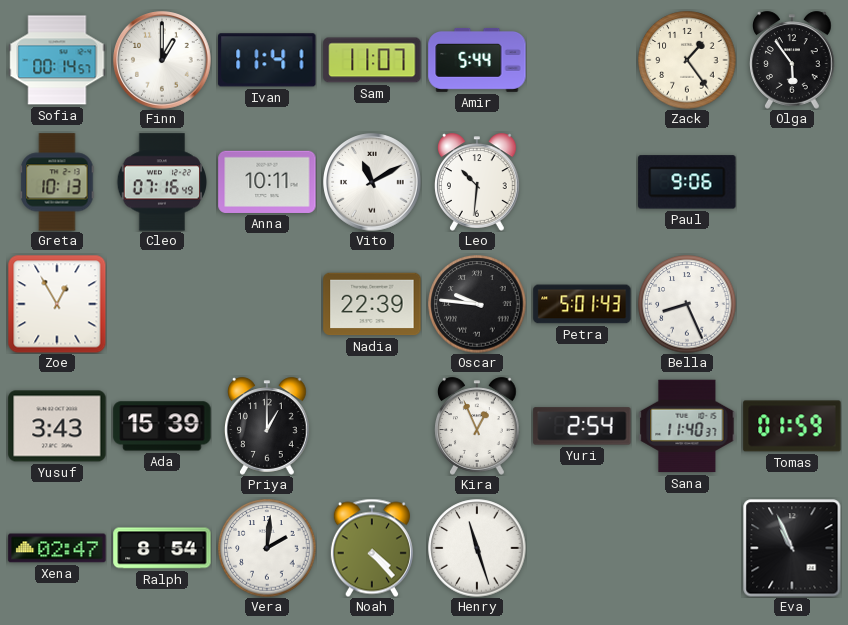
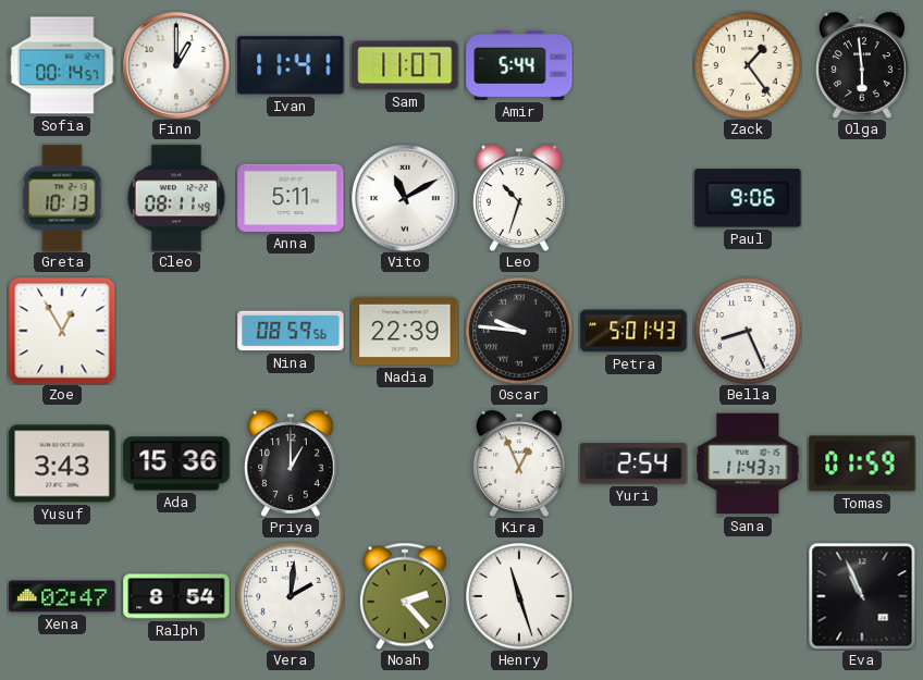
Olga: 5:54 -> 5:59
Cleo: 07:16 -> 08:11
Anna: 10:11 -> 5:11
Leo: 10:31 -> 10:33
Nina: none -> 08:59
Ada: 15:39 -> 15:36
Sana: 11:40 -> 11:43
Noah: 4:23 -> 2:23
